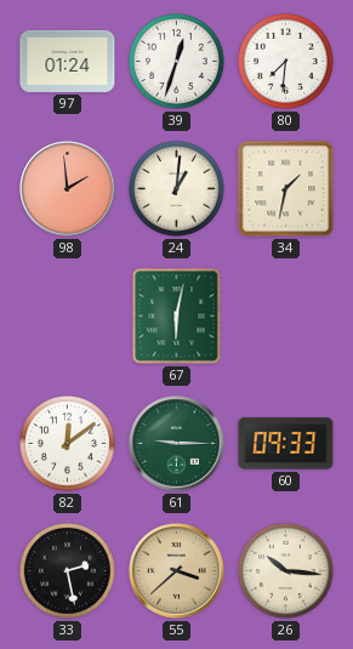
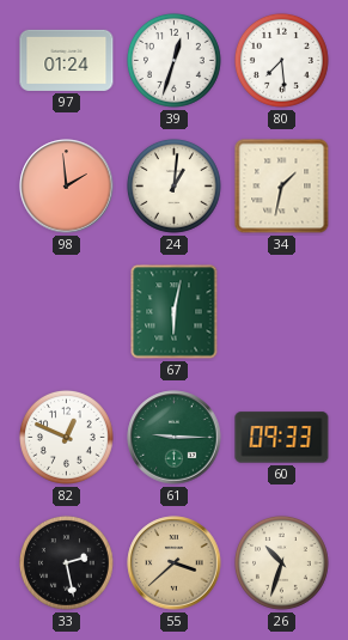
80: 7:31 -> 7:29
82: 12:09 -> 12:49
26: 10:16 -> 10:33
